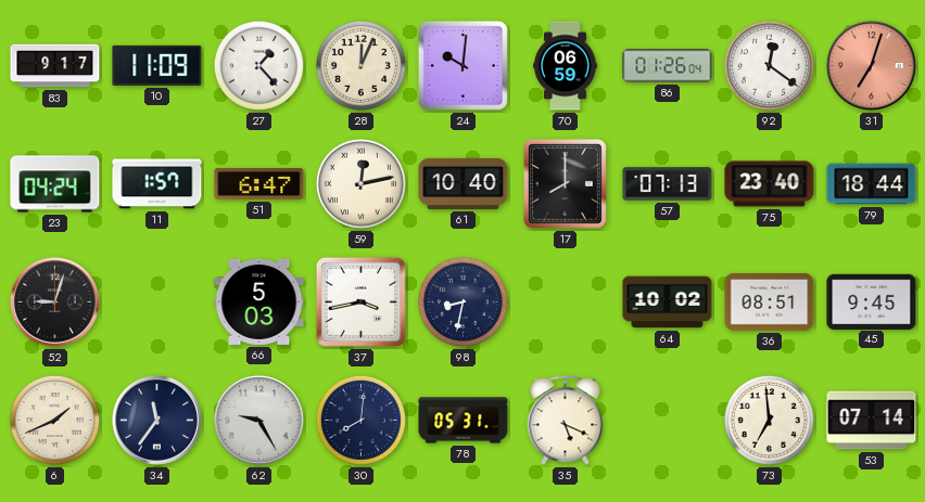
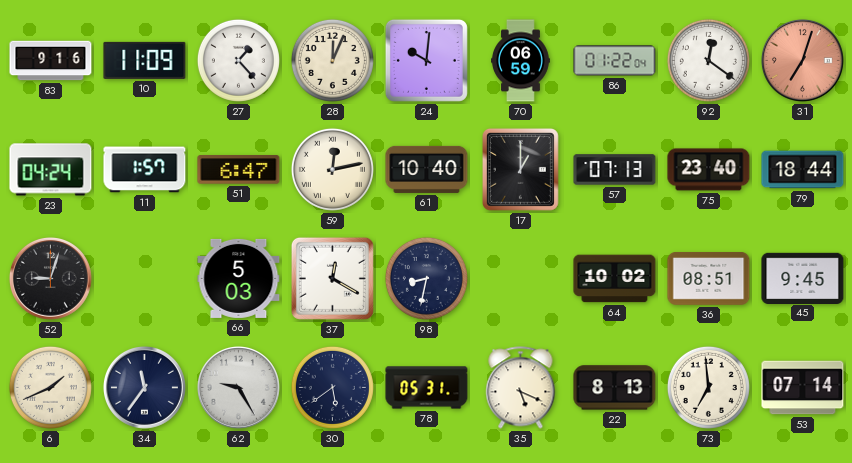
83: 9:17 -> 9:16
86: 01:26 -> 01:22
17: 8:00 -> 1:00
37: 3:43 -> 12:20
30: 8:01 -> 5:39
22: none -> 8:13
